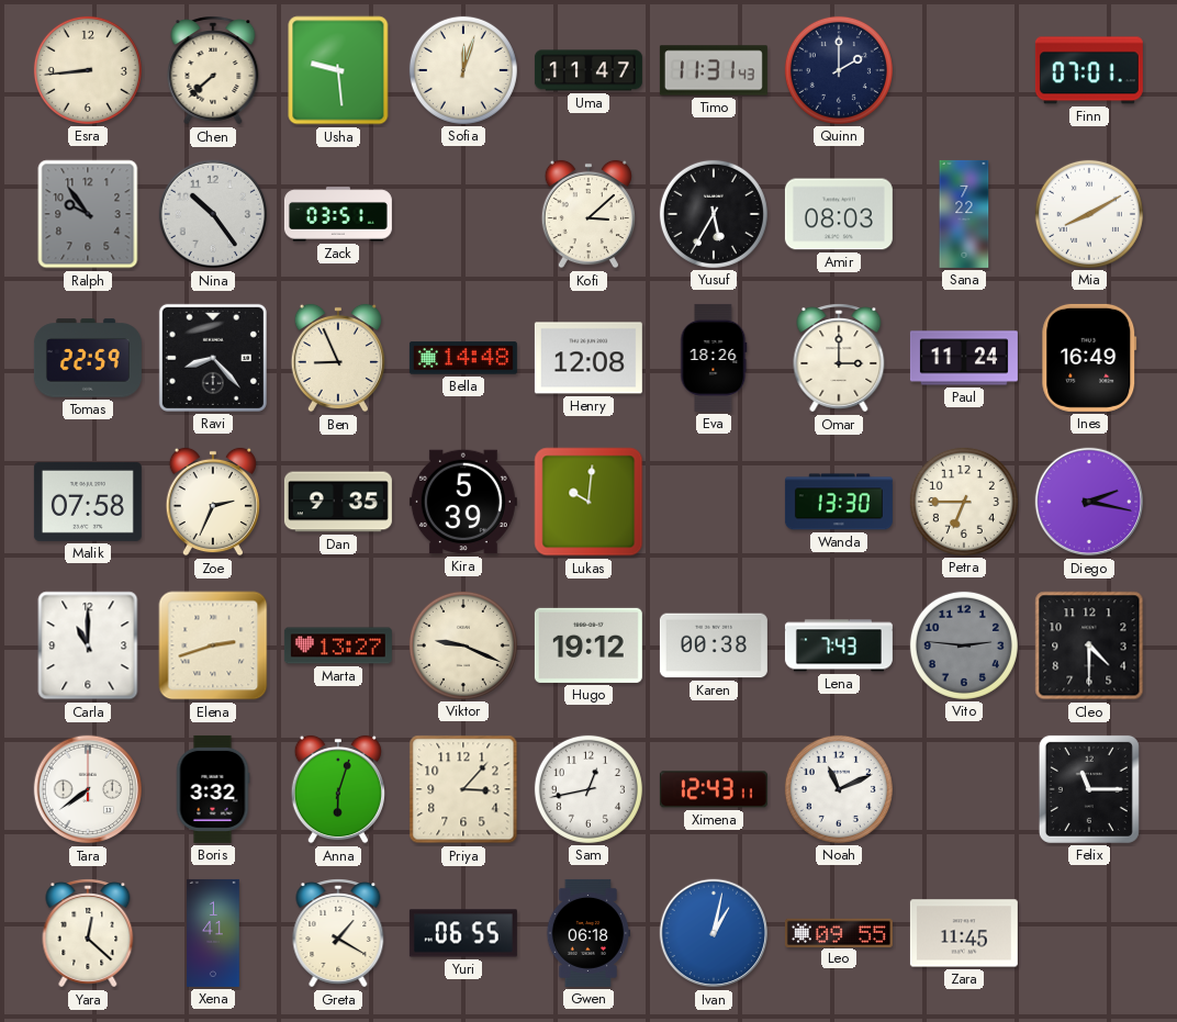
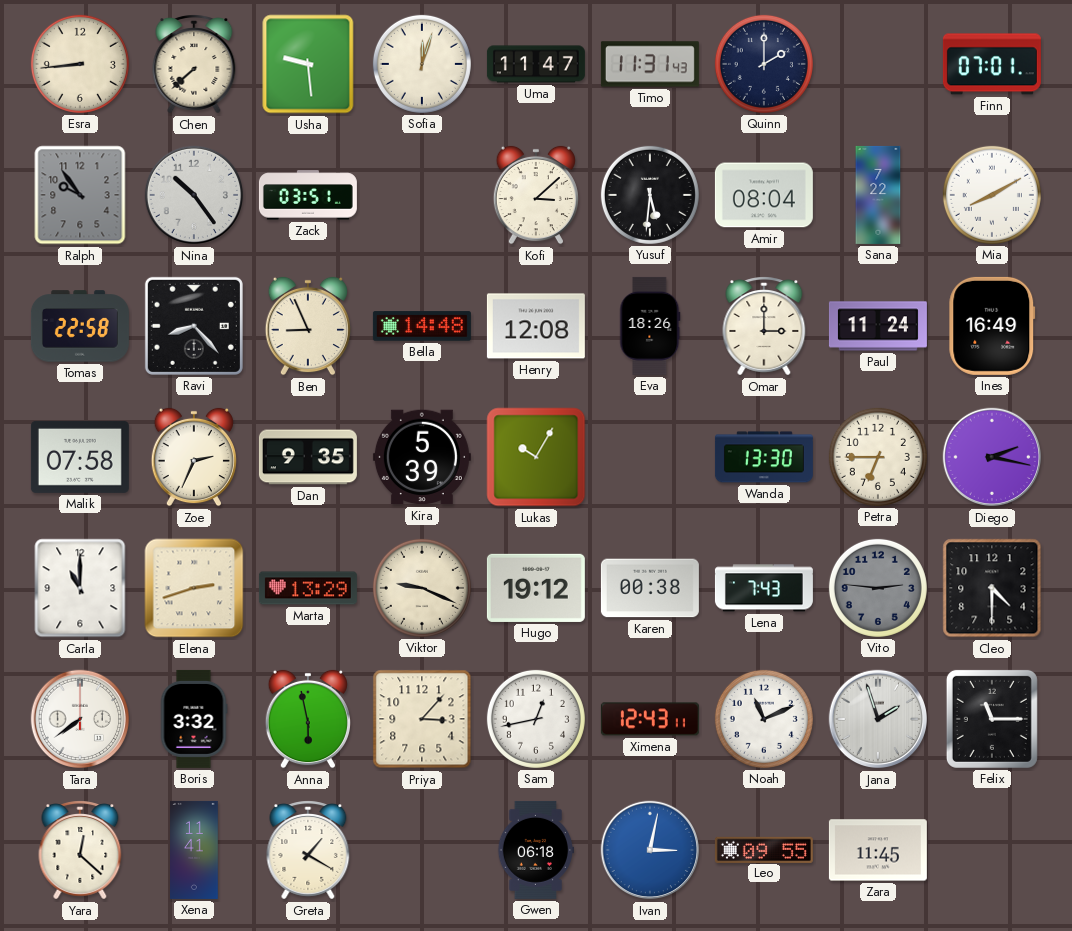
Yusuf: 5:35 -> 5:31
Amir: 08:03 -> 08:04
Tomas: 22:59 -> 22:58
Lukas: 10:01 -> 10:05
Marta: 13:27 -> 13:29
Anna: 6:03 -> 5:58
Jana: none -> 1:57
Xena: 1:41 -> 11:41
Yuri: 06:55 -> none
Ivan: 1:02 -> 3:02
